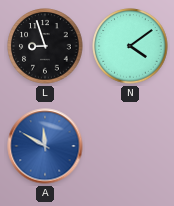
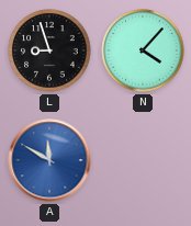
N: 4:09 -> 4:07
